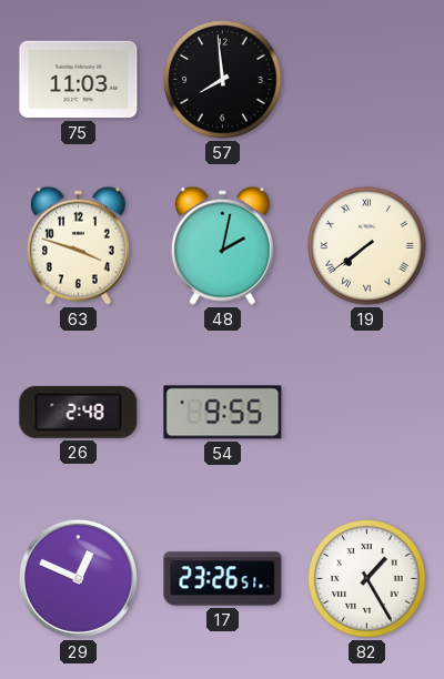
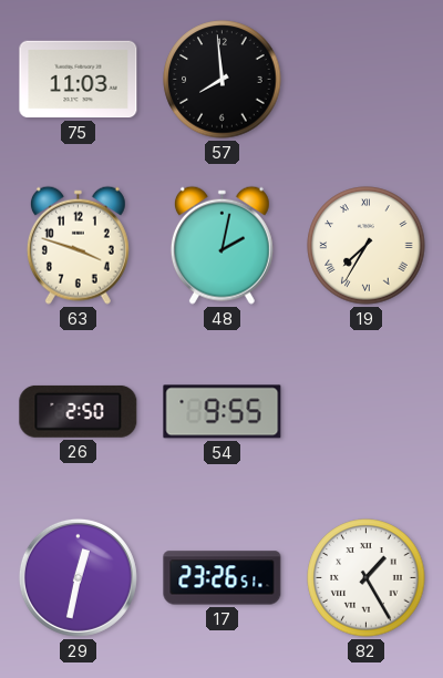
19: 7:39 -> 7:35
26: 2:48 -> 2:50
29: 12:49 -> 12:32
